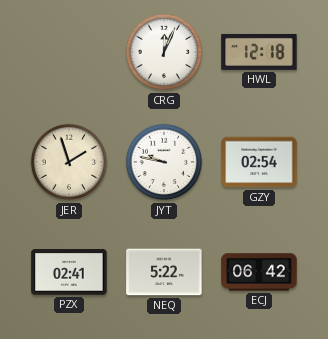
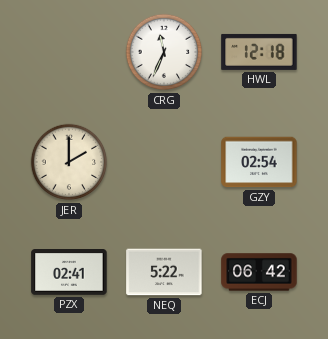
CRG: 12:04 -> 11:34
JER: 1:57 -> 2:00
JYT: 9:47 -> none
